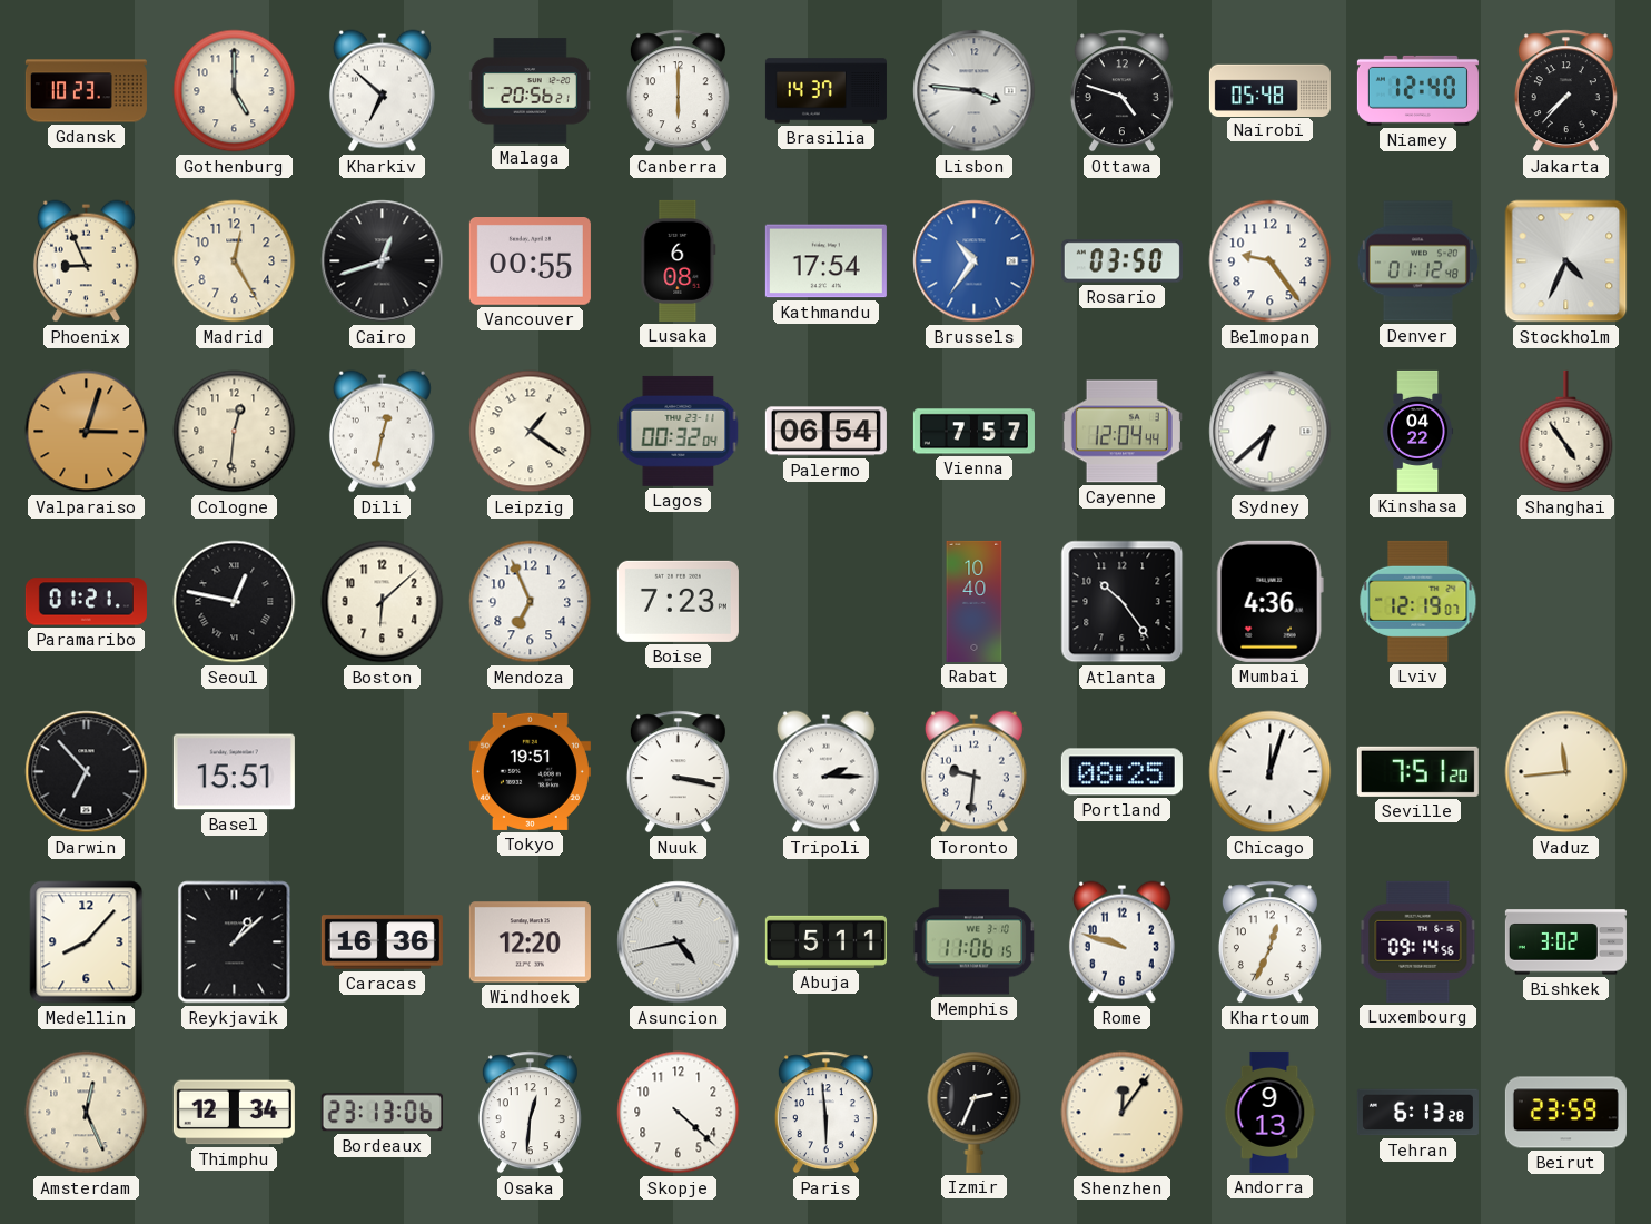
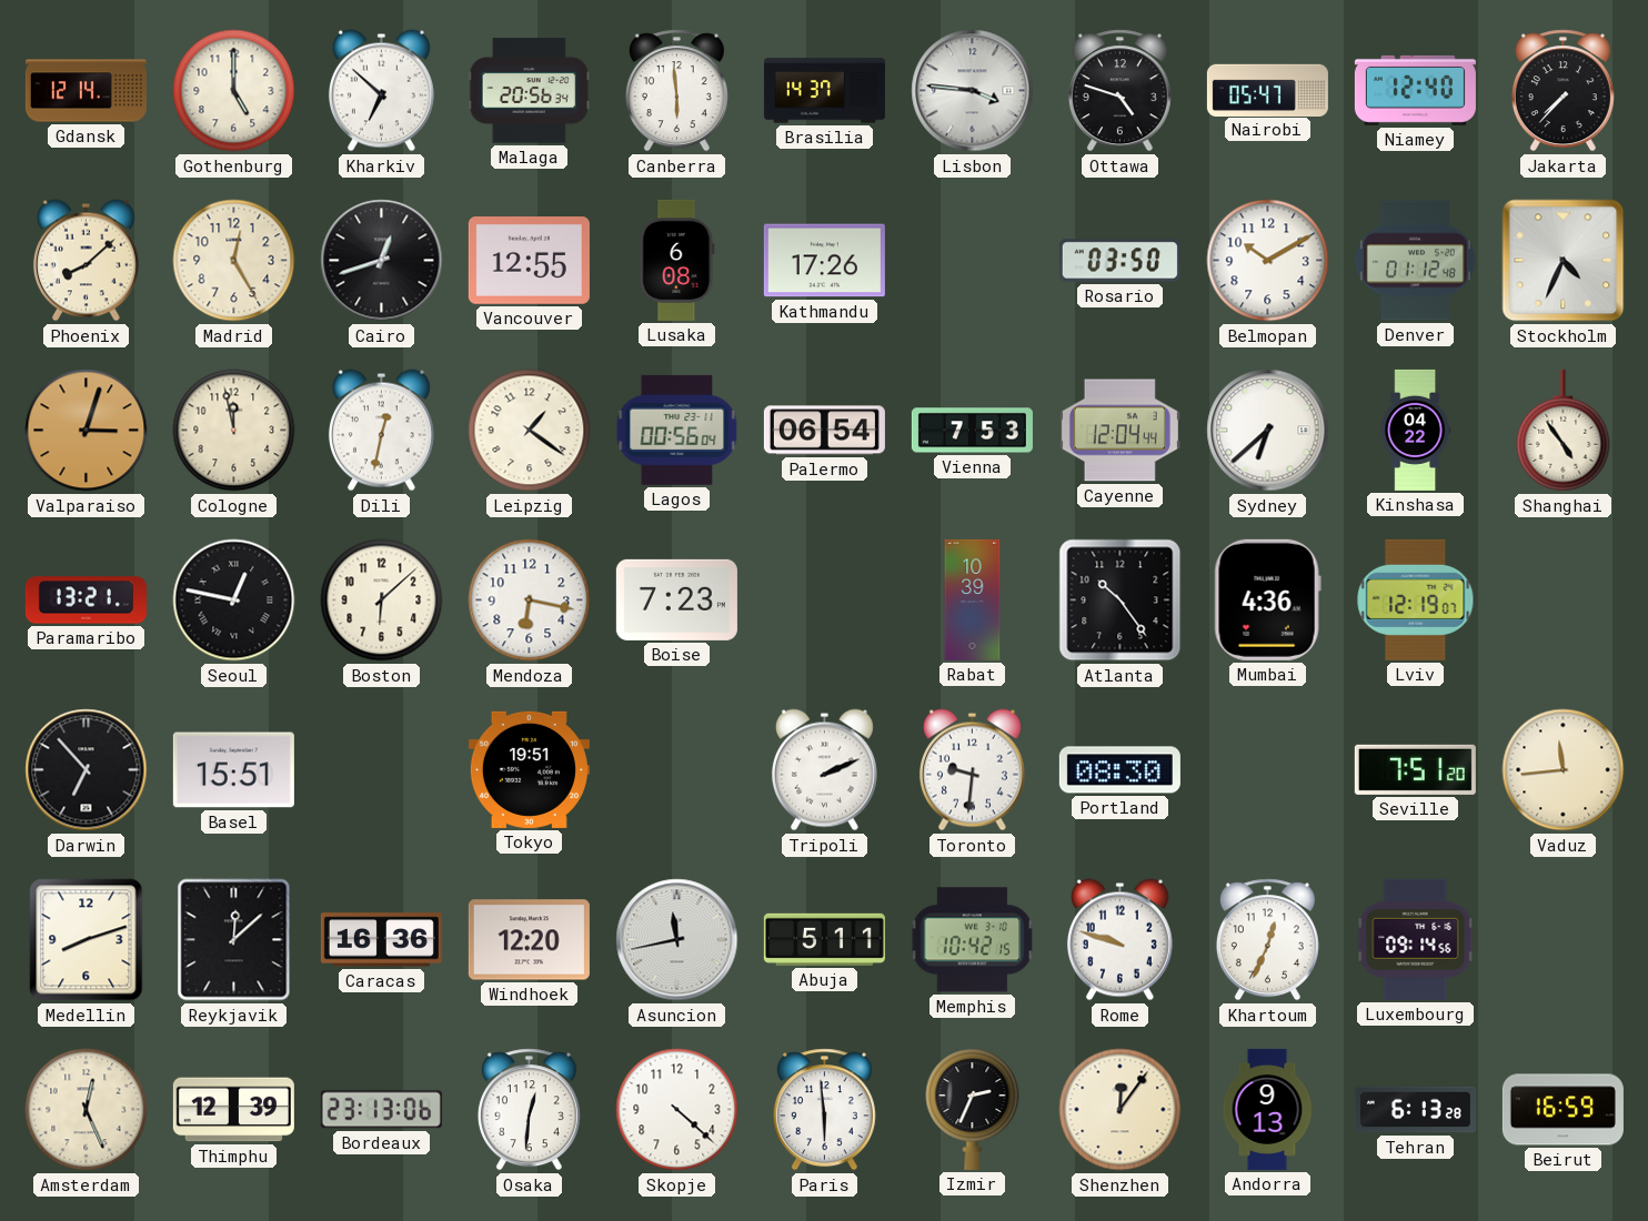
Gdansk: 10:23 -> 12:14
Malaga: 20:56:21 -> 20:56:34
Canberra: 6:00 -> 5:59
Nairobi: 05:48 -> 05:47
Phoenix: 8:56 -> 8:08
Vancouver: 00:55 -> 12:55
Kathmandu: 17:54 -> 17:26
Brussels: 10:36 -> none
Belmopan: 9:24 -> 10:10
Cologne: 12:31 -> 11:58
Lagos: 00:32 -> 00:56
Vienna: 7:57 -> 7:53
Paramaribo: 01:21 -> 13:21
Mendoza: 6:56 -> 6:17
Rabat: 10:40 -> 10:39
Nuuk: 3:17 -> none
Tripoli: 2:15 -> 2:11
Portland: 08:25 -> 08:30
Chicago: 12:03 -> none
Medellin: 8:07 -> 8:12
Reykjavik: 1:08 -> 12:08
Asuncion: 4:43 -> 11:43
Memphis: 11:06 -> 10:42
Bishkek: 3:02 -> none
Thimphu: 12:34 -> 12:39
Beirut: 23:59 -> 16:59
